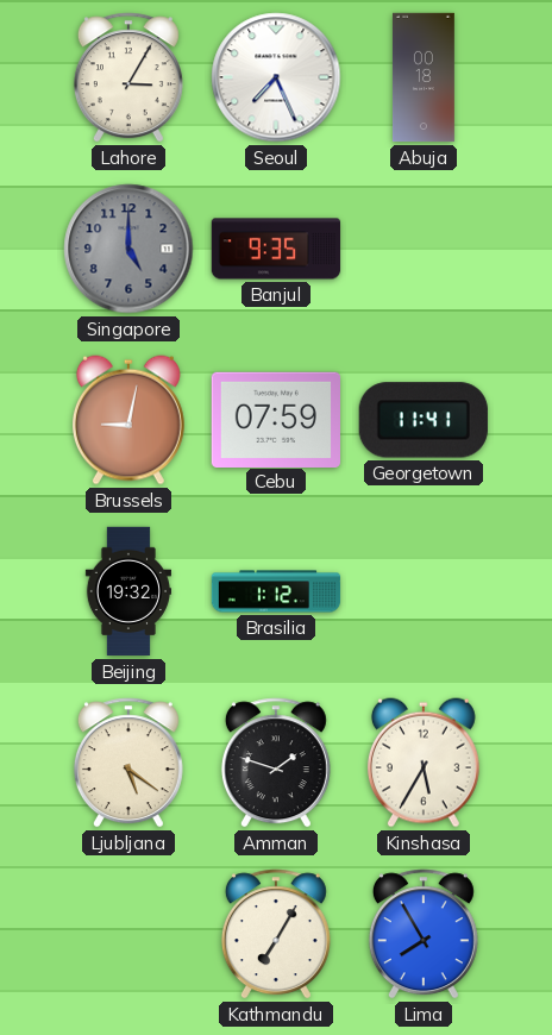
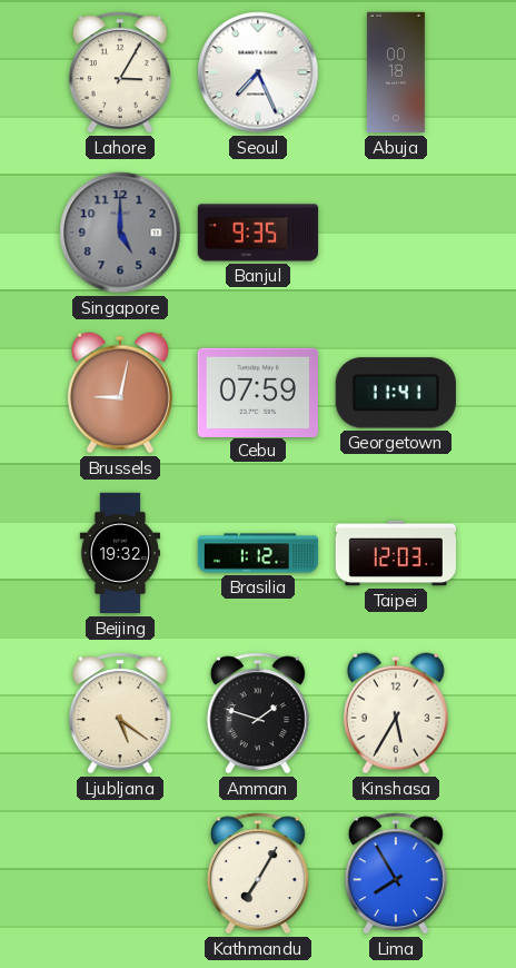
Taipei: none -> 12:03
